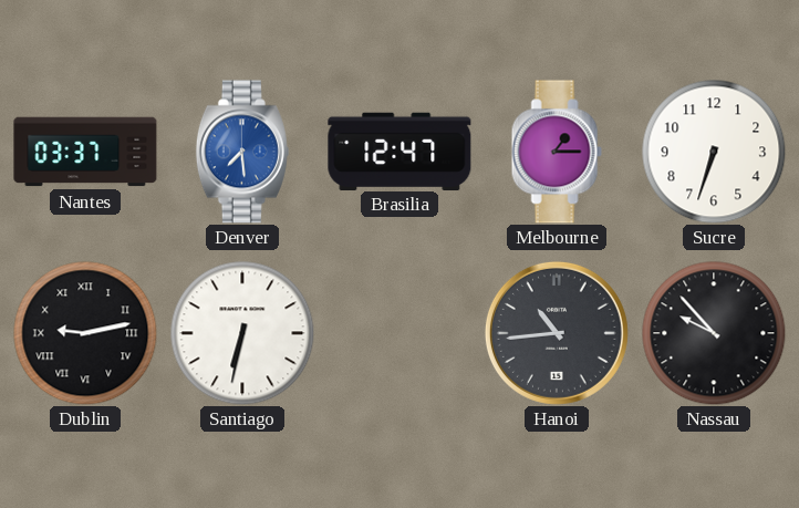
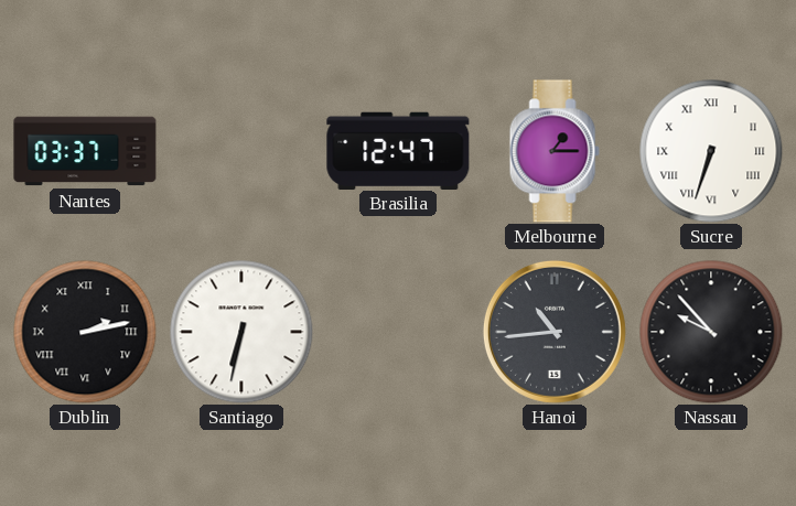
Denver: 7:29 -> none
Sucre numerals: Arabic -> Roman
Dublin: 9:13 -> 2:13
